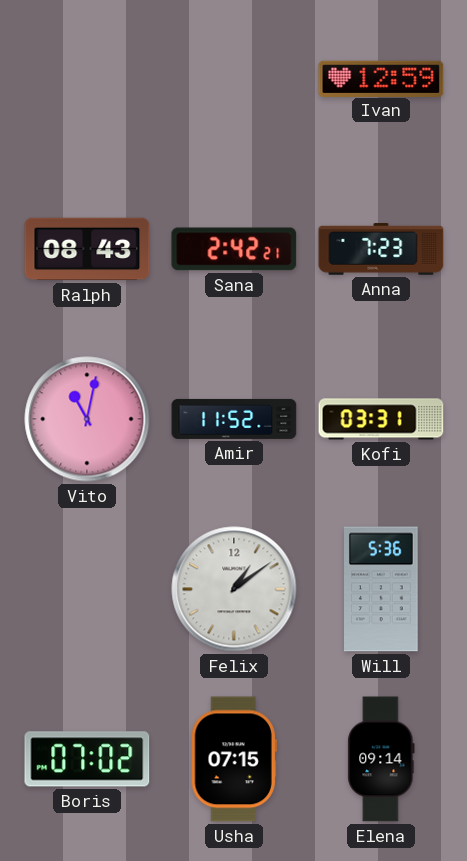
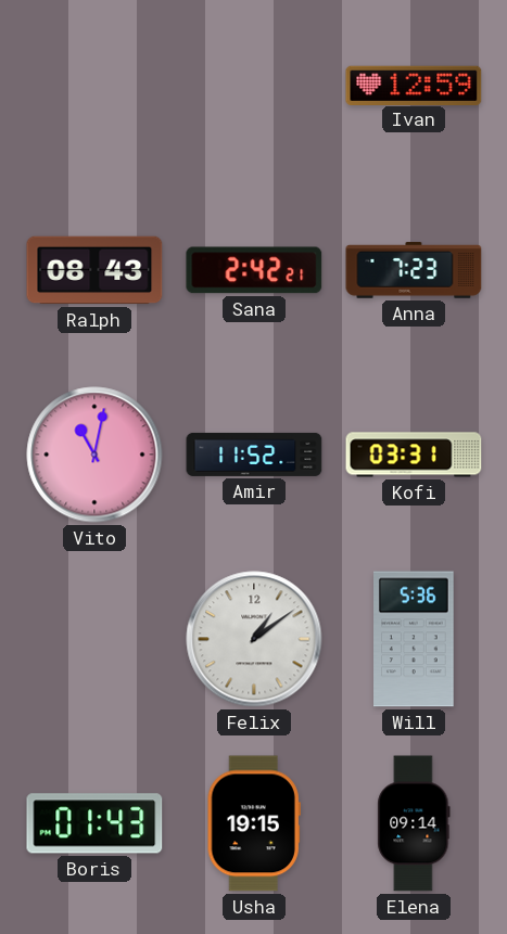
Boris: 07:02 -> 01:43
Usha: 07:15 -> 19:15
